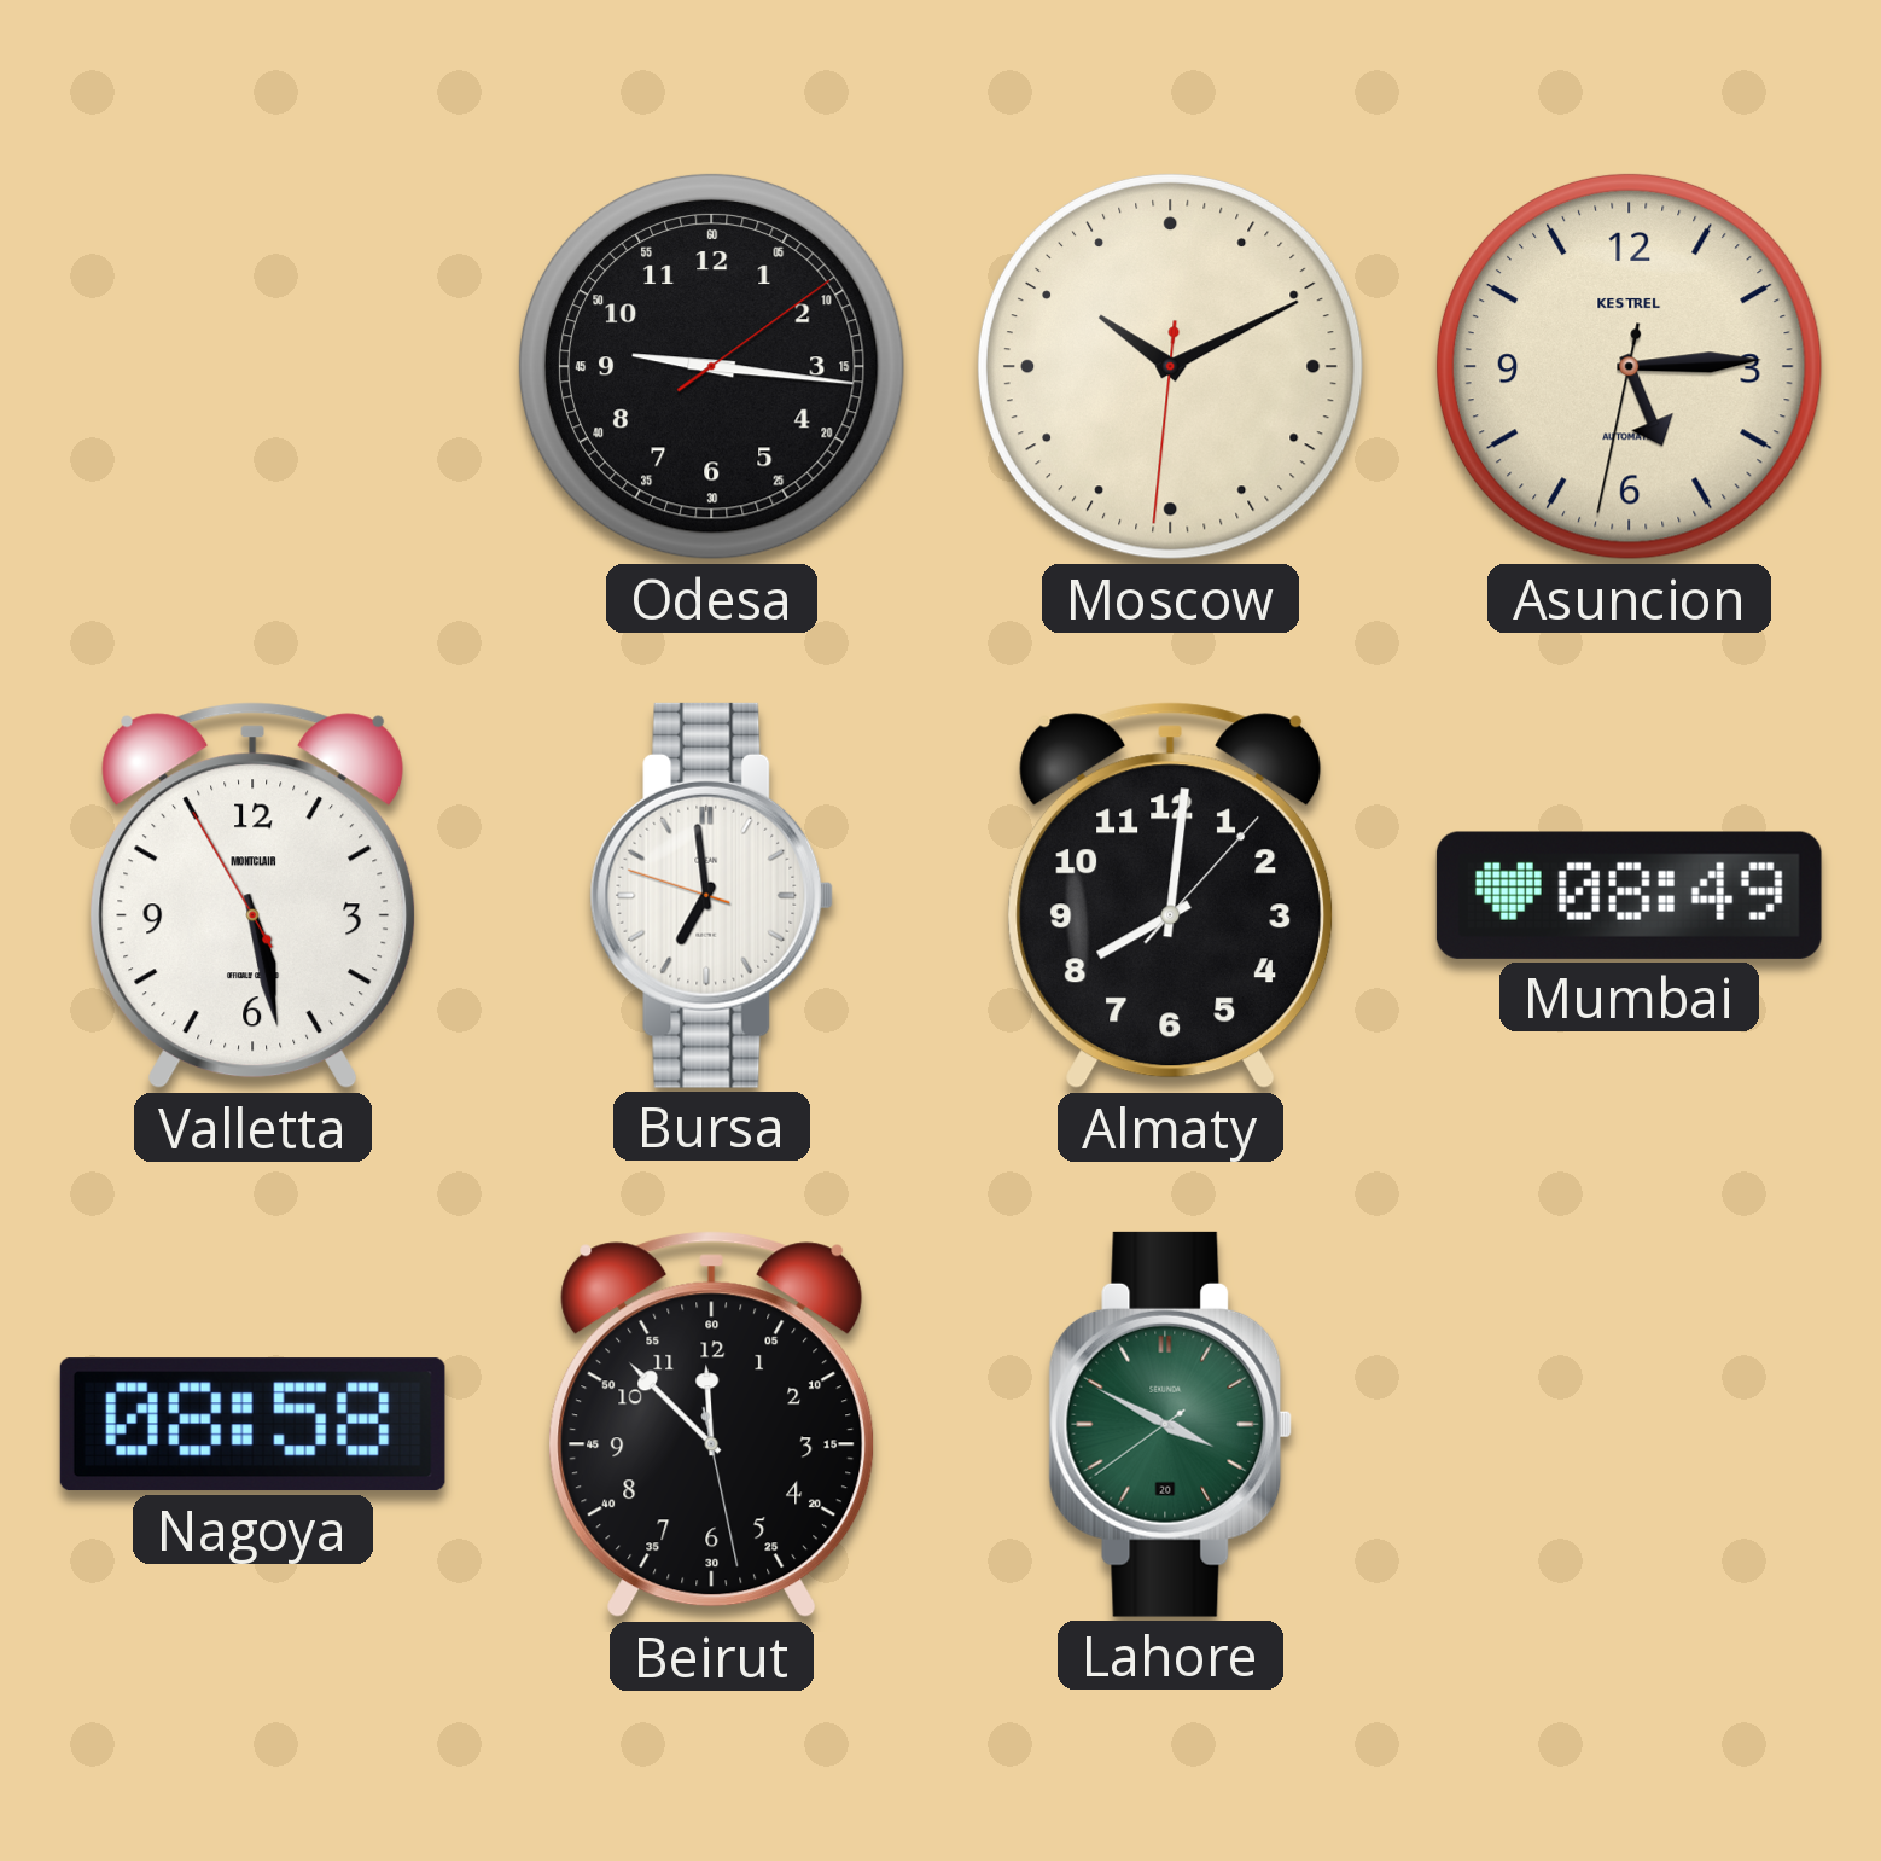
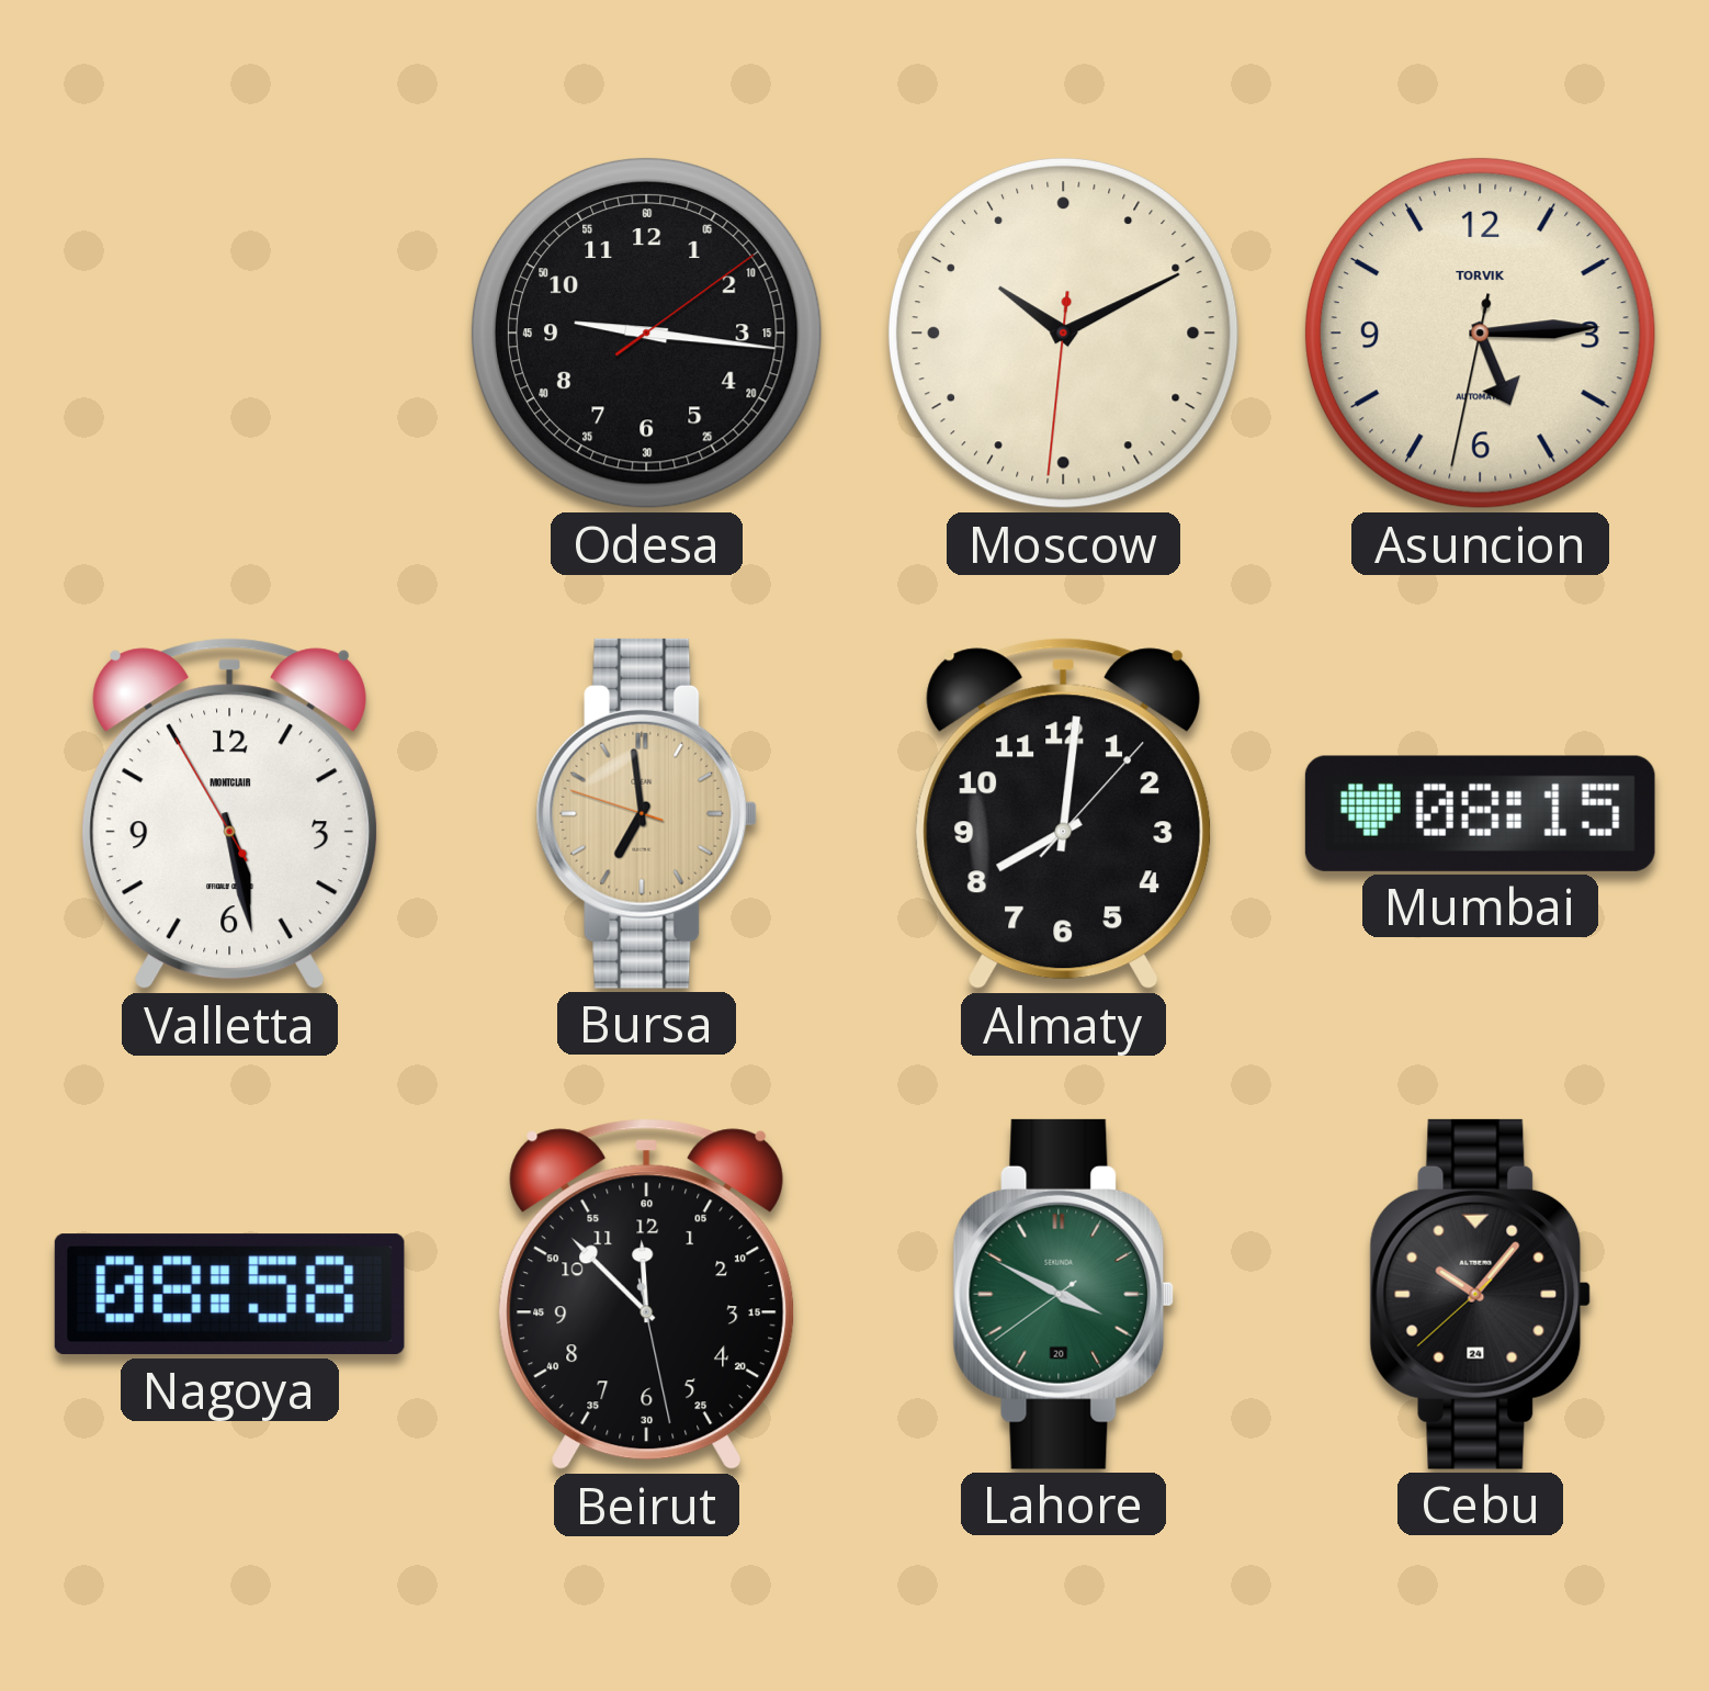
Asuncion brand: KESTREL -> TORVIK
Bursa dial: white -> champagne
Mumbai: 08:49 -> 08:15
Cebu: none -> 10:06
